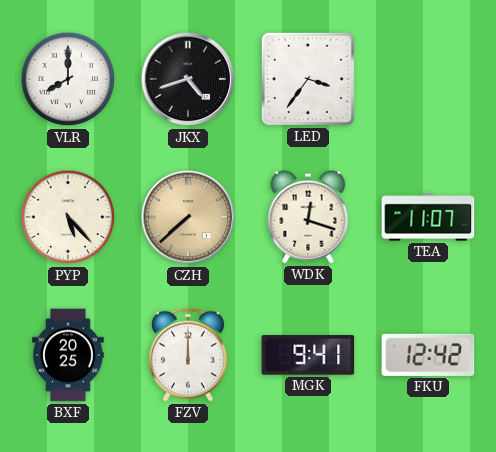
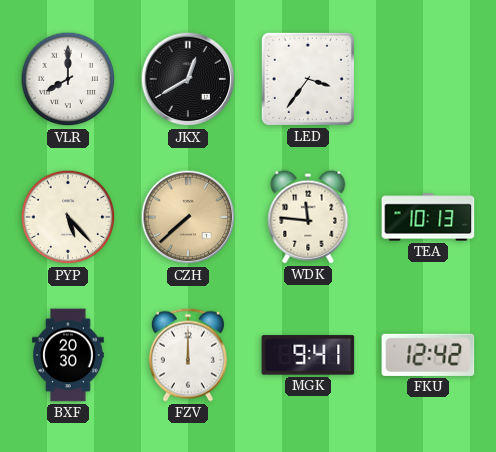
JKX: 4:42 -> 12:40
WDK: 12:18 -> 11:46
TEA: 11:07 -> 10:13
BXF: 20:25 -> 20:30
